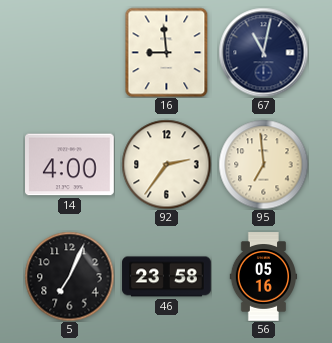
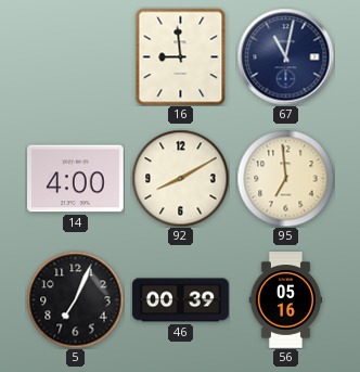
92: 2:36 -> 8:10
46: 23:58 -> 00:39
